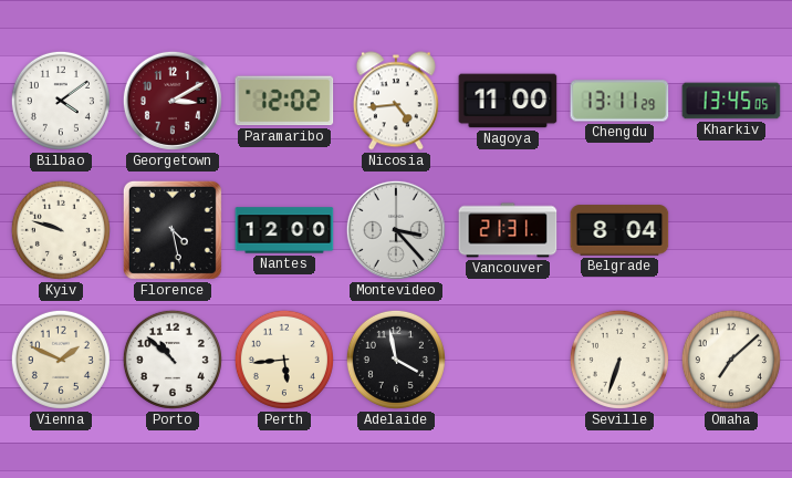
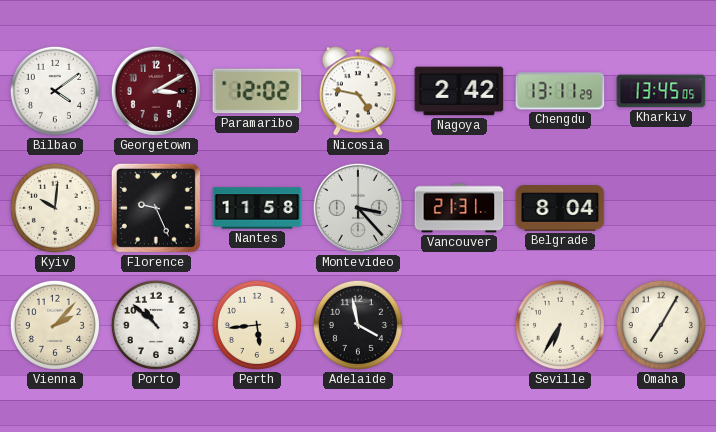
Nicosia: 4:44 -> 4:47
Nagoya: 11:00 -> 2:42
Kyiv: 9:48 -> 10:01
Florence: 4:28 -> 9:26
Nantes: 12:00 -> 11:58
Vienna: 1:49 -> 2:07
Seville: 6:33 -> 6:35
Omaha: 7:08 -> 7:05
